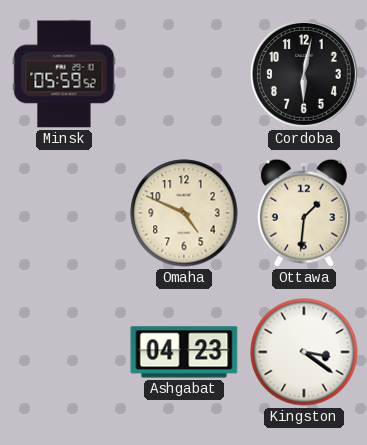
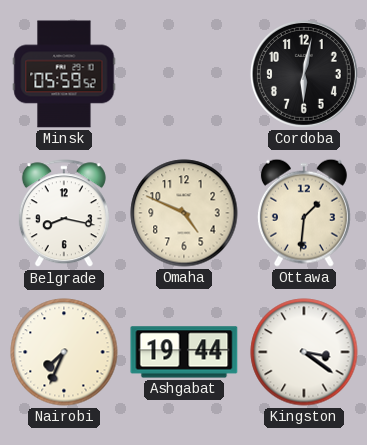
Belgrade: none -> 8:17
Nairobi: none -> 7:34
Ashgabat: 04:23 -> 19:44
